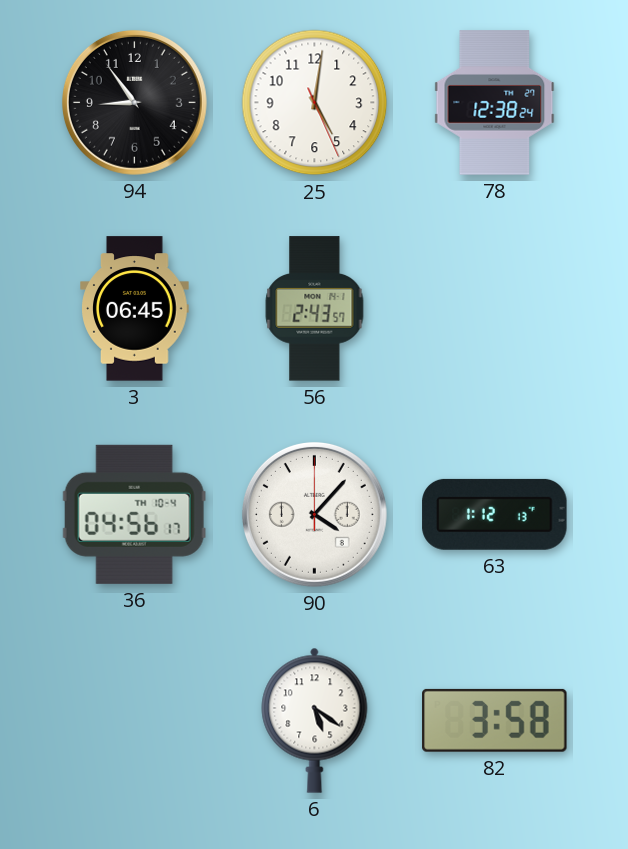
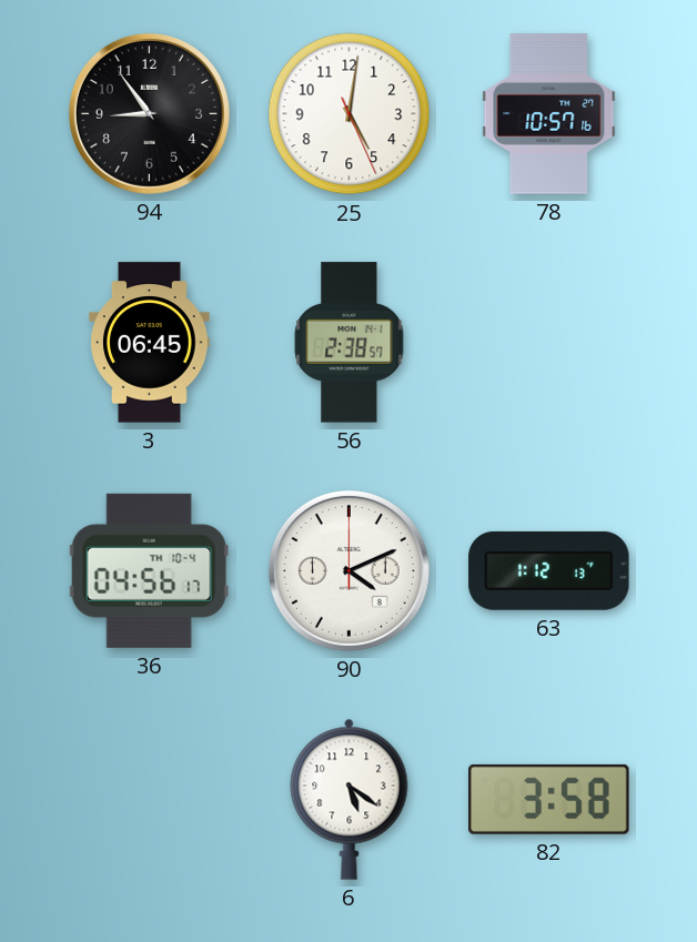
78: 12:38 -> 10:57
56: 2:43 -> 2:38
90: 4:07 -> 4:11
